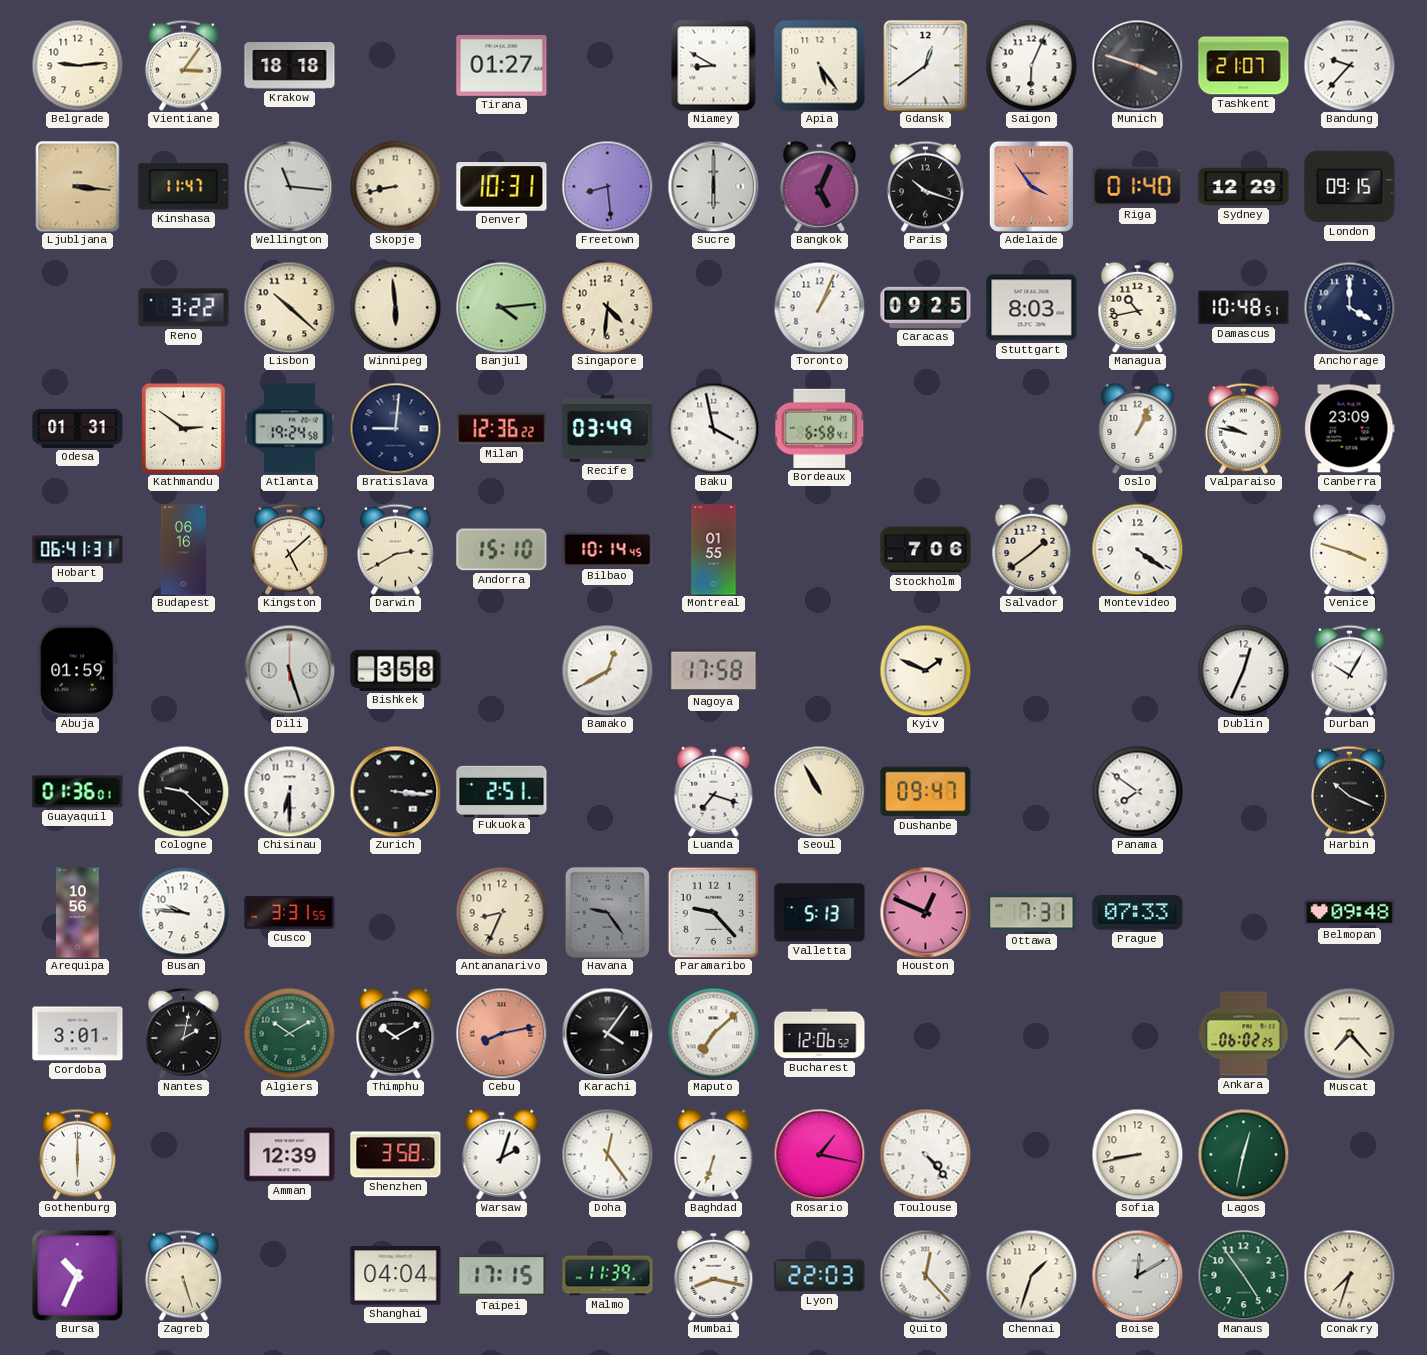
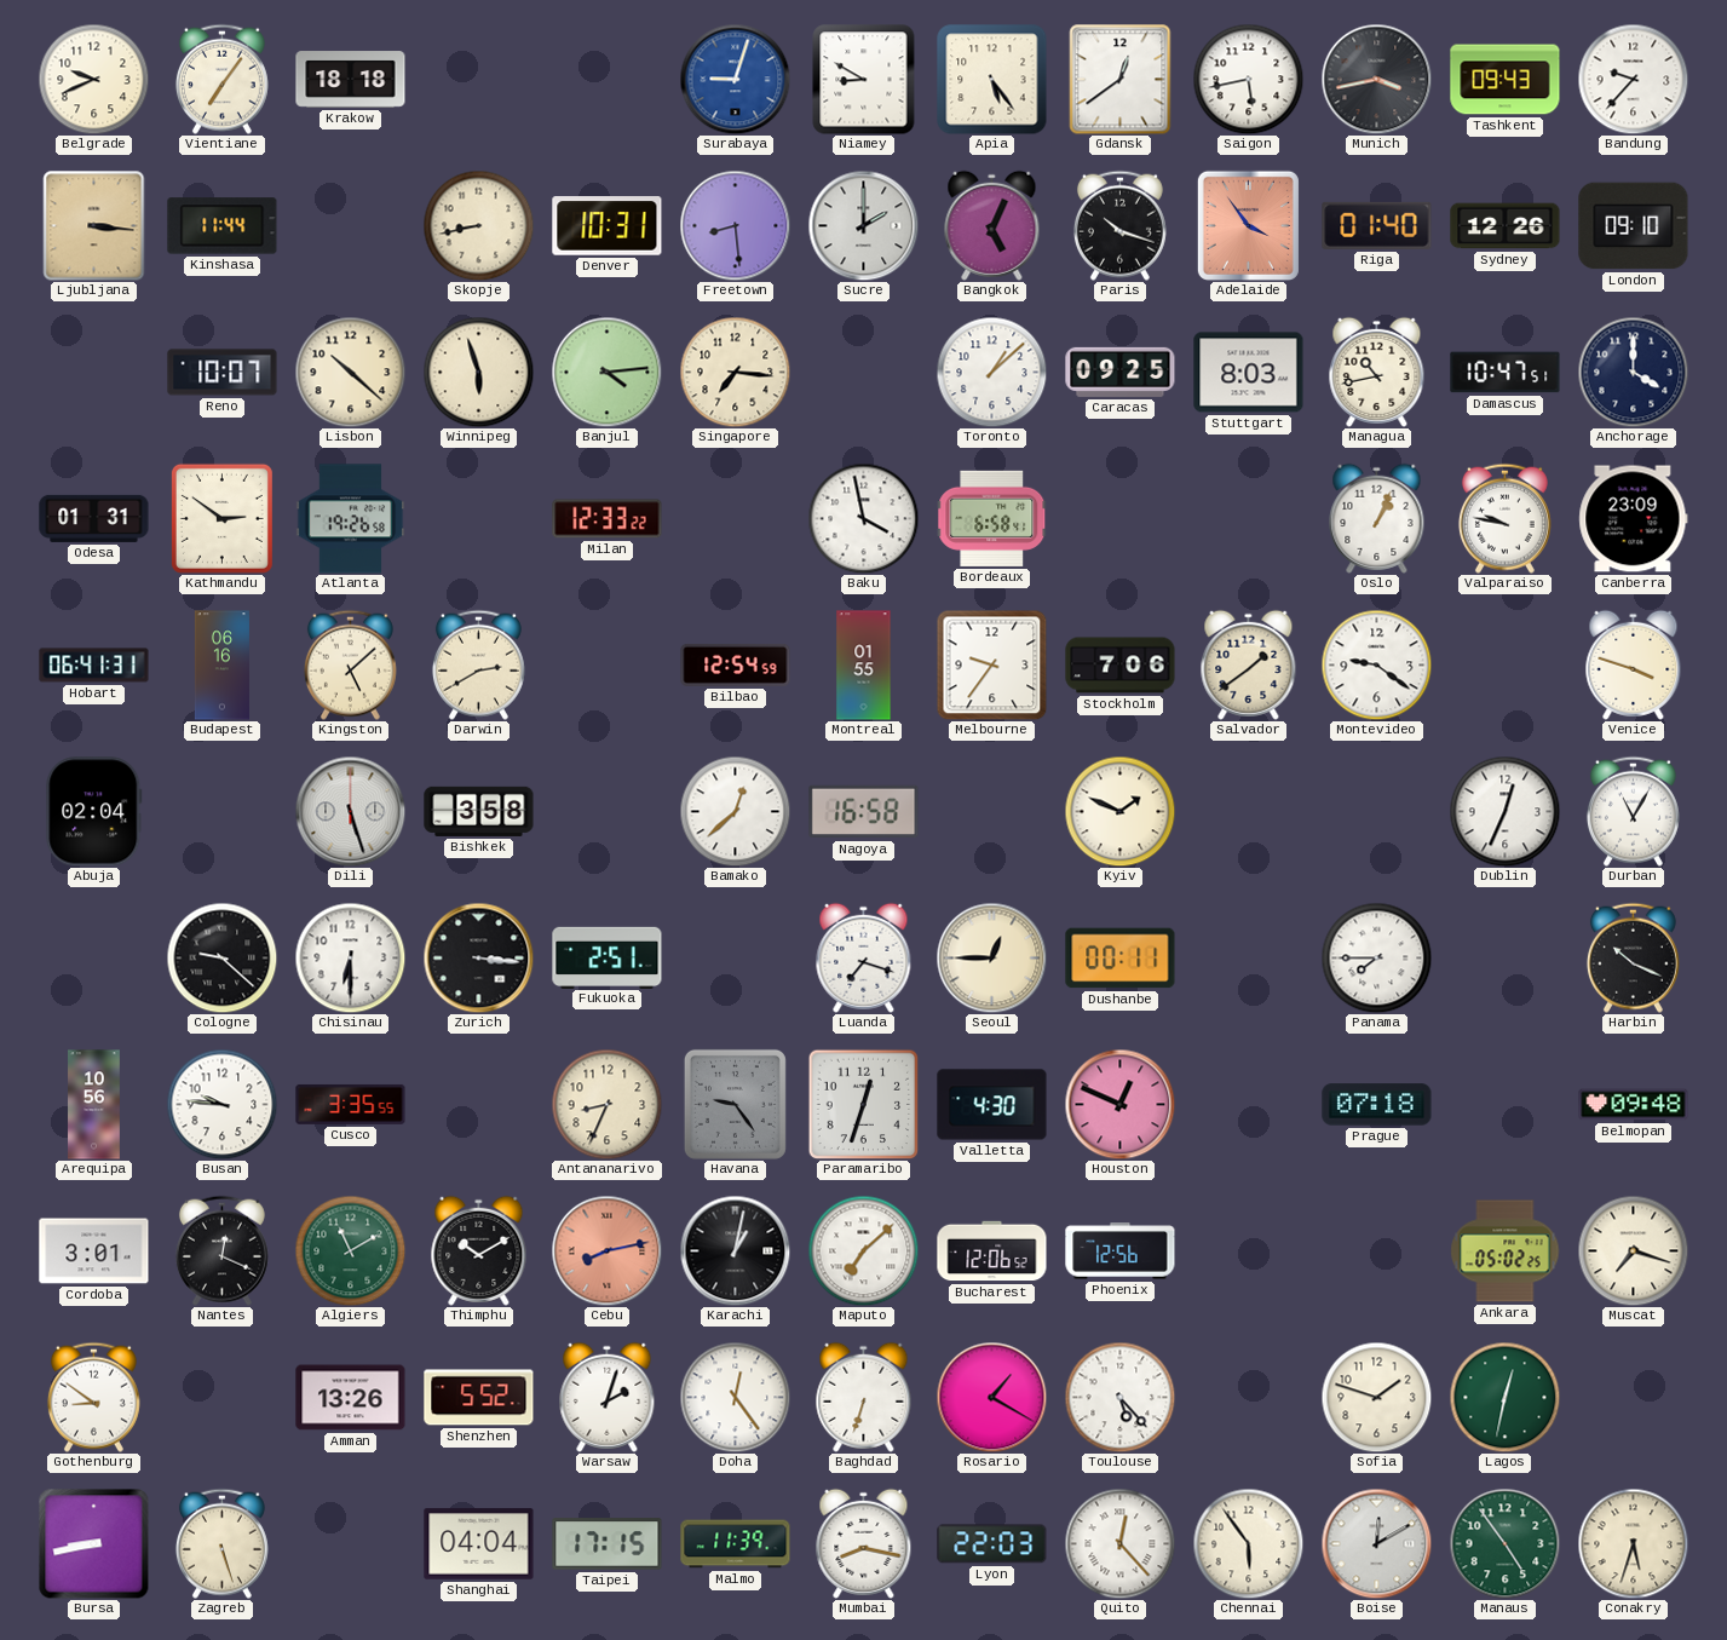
Belgrade: 9:14 -> 9:41
Vientiane: 3:06 -> 7:06
Tirana: 01:27 -> none
Surabaya: none -> 9:03
Saigon: 6:04 -> 5:43
Munich: 3:48 -> 3:43
Tashkent: 21:07 -> 09:43
Kinshasa: 11:47 -> 11:44
Wellington: 11:16 -> none
Sucre: 6:00 -> 2:00
Sydney: 12:29 -> 12:26
London: 09:15 -> 09:10
Reno: 3:22 -> 10:07
Winnipeg: 5:59 -> 5:57
Singapore: 4:31 -> 7:16
Toronto: 1:04 -> 1:08
Damascus: 10:48 -> 10:47
Atlanta: 19:24 -> 19:26
Bratislava: 9:01 -> none
Milan: 12:36 -> 12:33
Recife: 03:49 -> none
Andorra: 15:10 -> none
Bilbao: 10:14 -> 12:54
Melbourne: none -> 9:36
Montevideo: 4:21 -> 9:21
Abuja: 01:59 -> 02:04
Bamako: 12:40 -> 12:38
Nagoya: 17:58 -> 16:58
Durban: 10:05 -> 11:05
Guayaquil: 01:36 -> none
Seoul: 10:55 -> 12:45
Dushanbe: 09:47 -> 00:11
Panama: 7:51 -> 7:45
Cusco: 3:31 -> 3:35
Paramaribo: 9:23 -> 12:33
Valletta: 5:13 -> 4:30
Ottawa: 7:31 -> none
Prague: 07:33 -> 07:18
Nantes: 2:02 -> 12:19
Algiers: 10:10 -> 11:10
Karachi: 4:06 -> 1:02
Phoenix: none -> 12:56
Ankara: 06:02 -> 05:02
Muscat: 7:23 -> 7:18
Gothenburg: 6:00 -> 8:51
Amman: 12:39 -> 13:26
Shenzhen: 3:58 -> 5:52
Rosario: 1:17 -> 1:20
Toulouse: 4:23 -> 5:23
Sofia: 8:43 -> 1:48
Bursa: 10:34 -> 8:43
Chennai: 1:33 -> 5:54
Conakry: 7:33 -> 5:33
